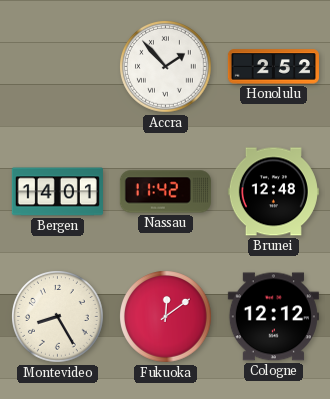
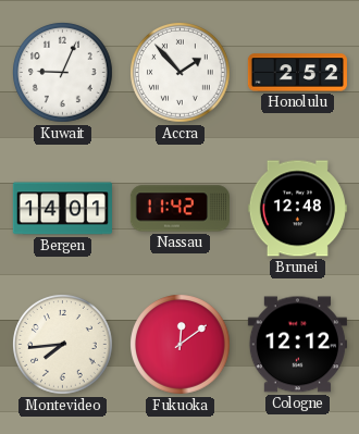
Kuwait: none -> 9:04
Montevideo: 8:25 -> 7:44
